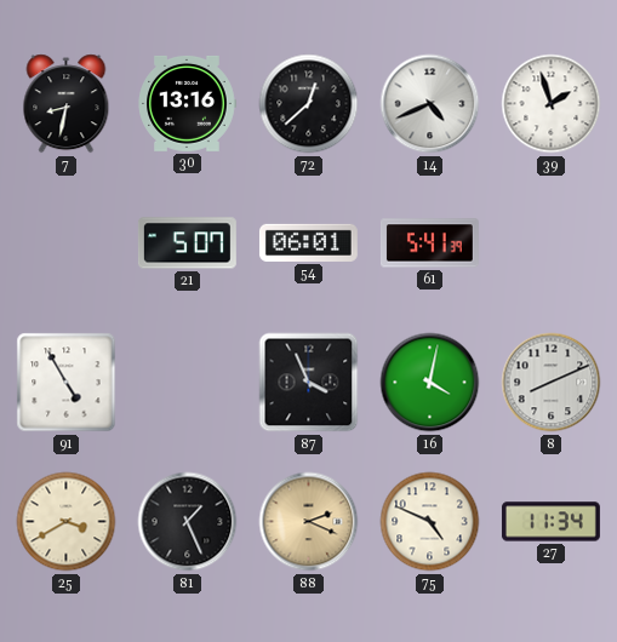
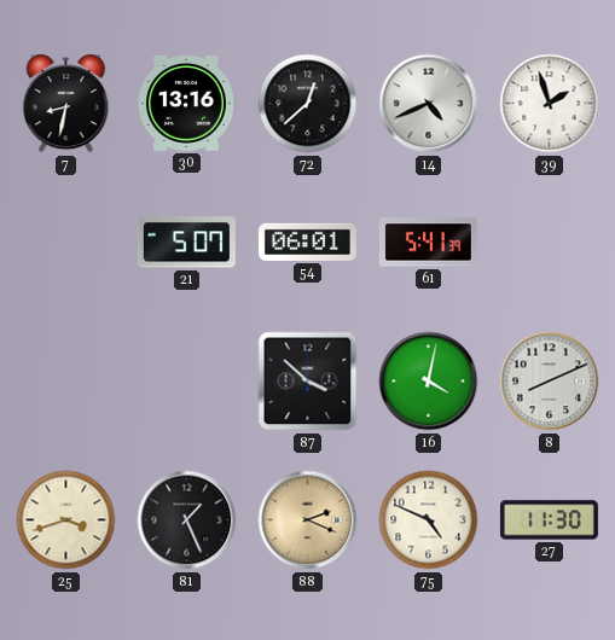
91: 4:55 -> none
87: 3:56 -> 3:52
25: 3:40 -> 3:42
27: 11:34 -> 11:30
